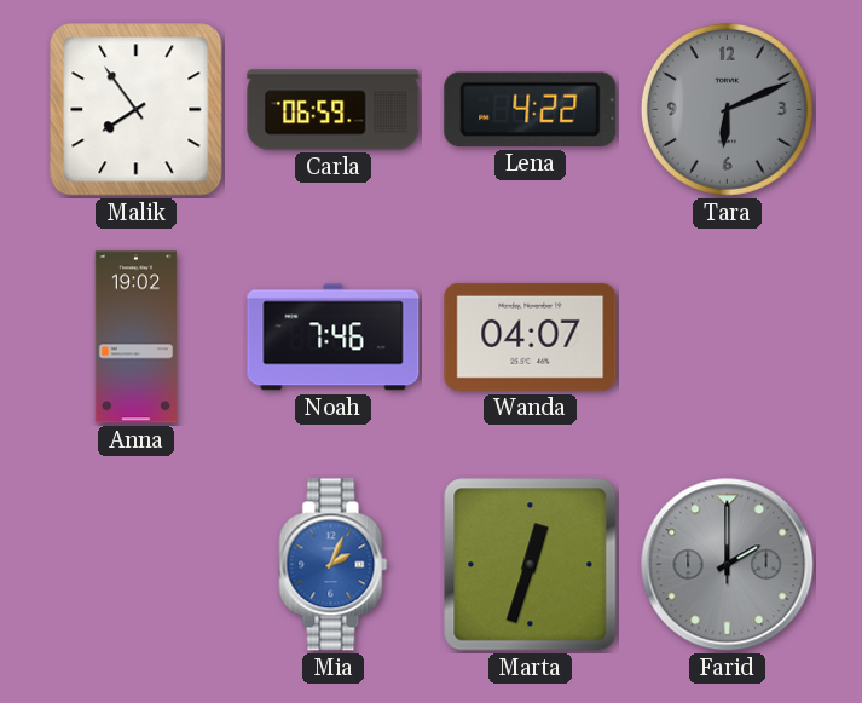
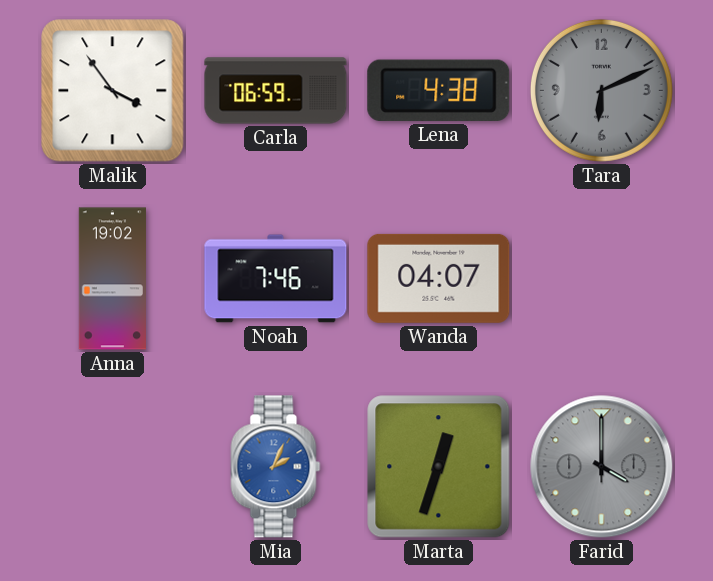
Malik: 7:54 -> 3:54
Lena: 4:22 -> 4:38
Farid: 2:00 -> 4:00
